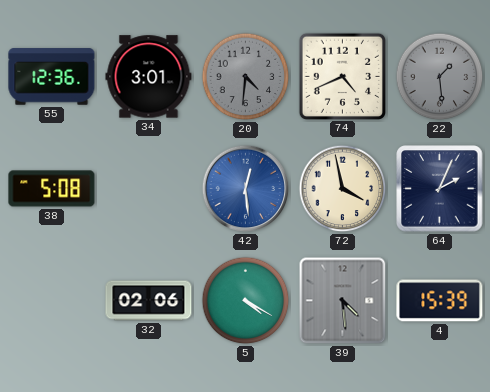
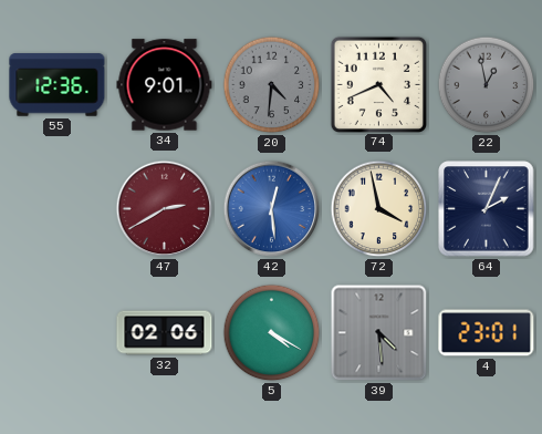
34: 3:01 -> 9:01
22: 1:29 -> 12:58
38: 5:08 -> none
47: none -> 2:40
4: 15:39 -> 23:01
